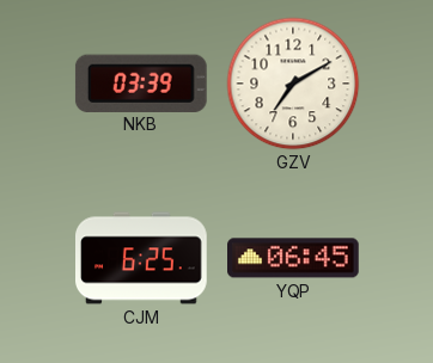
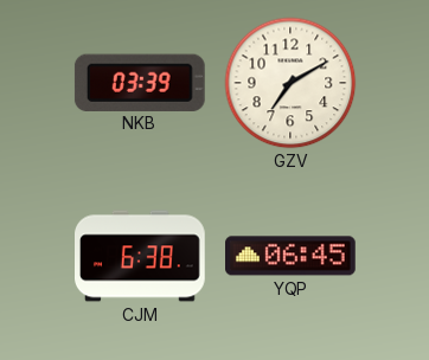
CJM: 6:25 -> 6:38
